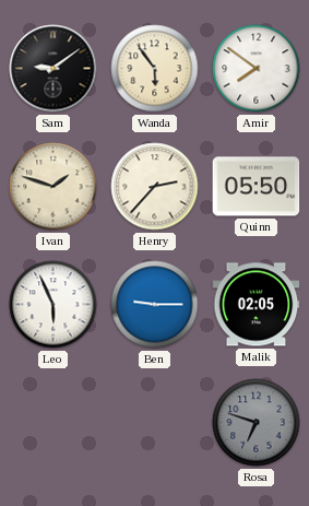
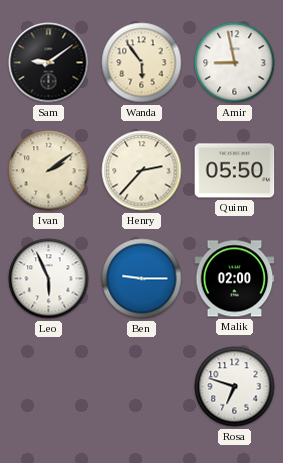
Amir: 7:51 -> 8:58
Ivan: 1:48 -> 2:09
Malik: 02:05 -> 02:00
Rosa dial: grey -> white
